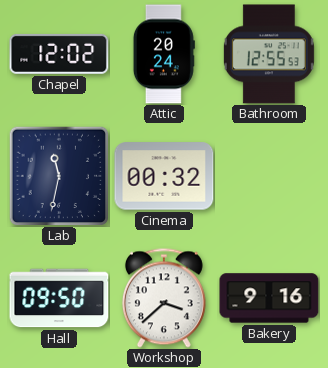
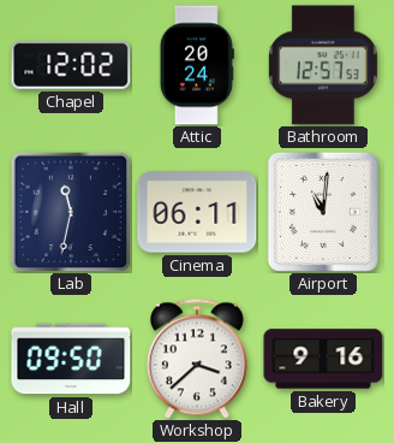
Bathroom: 12:55 -> 12:57
Cinema: 00:32 -> 06:11
Airport: none -> 11:01
